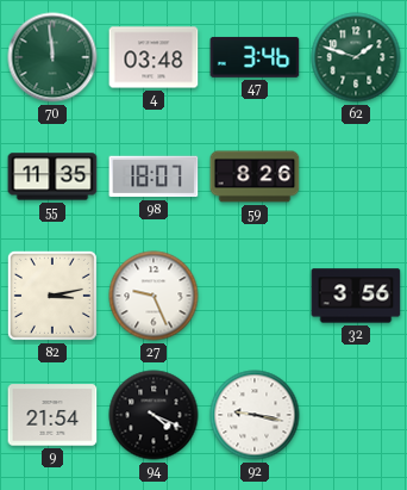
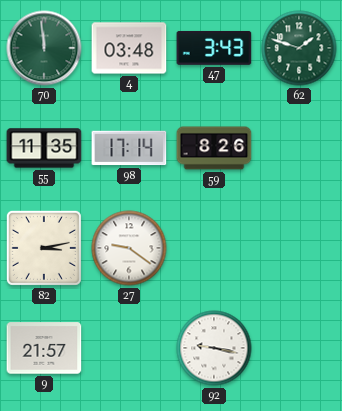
47: 3:46 -> 3:43
98: 18:07 -> 17:14
27: 9:26 -> 9:21
32: 3:56 -> none
9: 21:54 -> 21:57
94: 4:19 -> none
